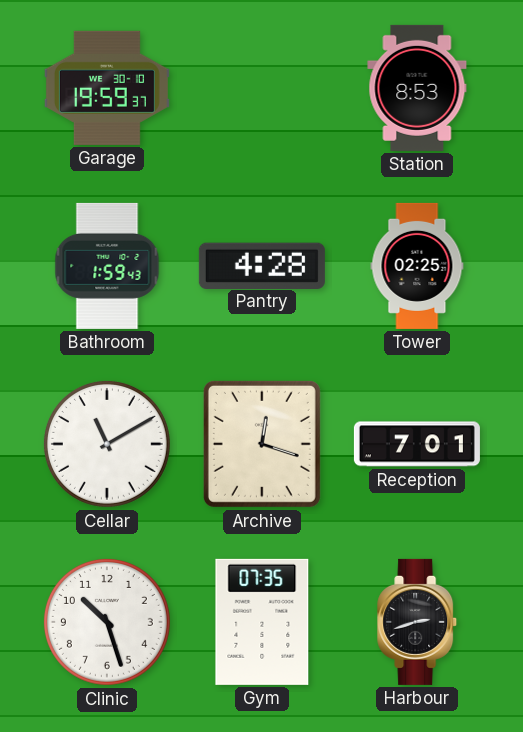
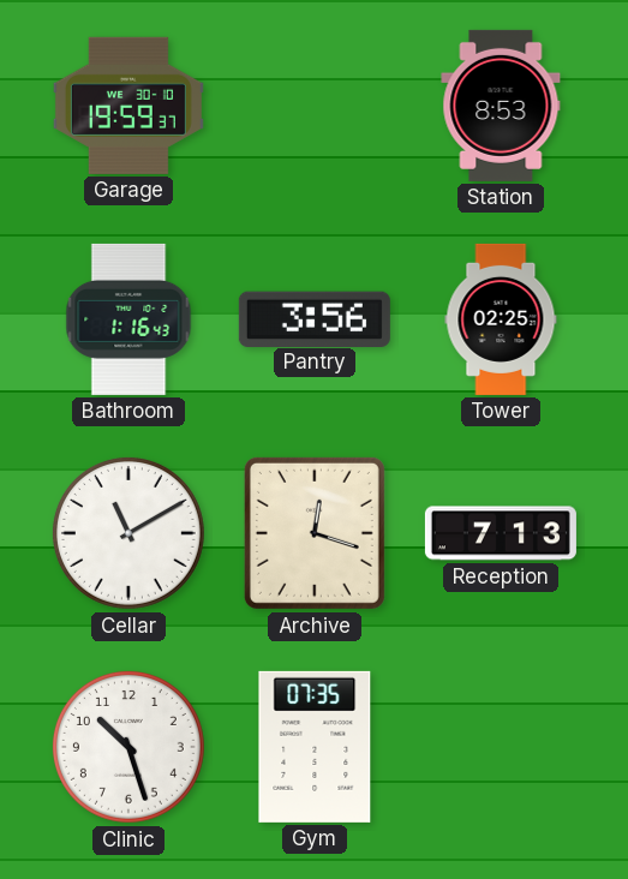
Bathroom: 1:59 -> 1:16
Pantry: 4:28 -> 3:56
Reception: 7:01 -> 7:13
Harbour: 2:42 -> none
